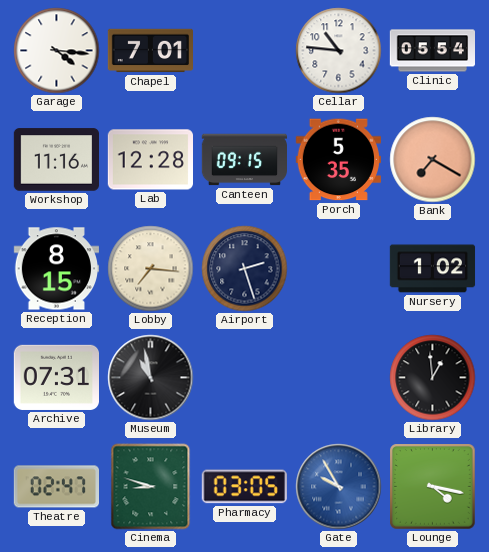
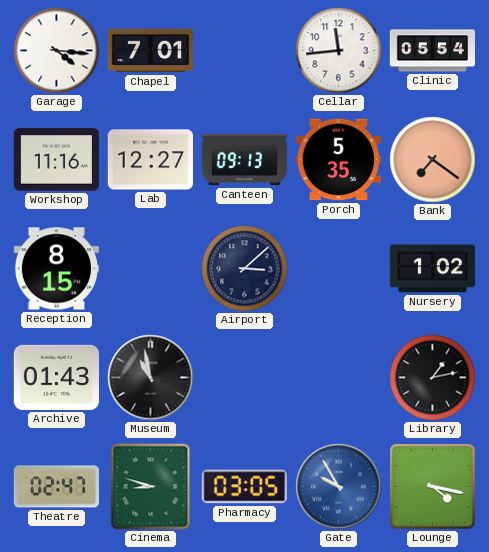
Cellar: 10:46 -> 11:44
Lab: 12:28 -> 12:27
Canteen: 09:15 -> 09:13
Bank: 7:20 -> 7:21
Lobby: 7:16 -> none
Airport: 2:27 -> 3:08
Archive: 07:31 -> 01:43
Library: 12:59 -> 1:13
